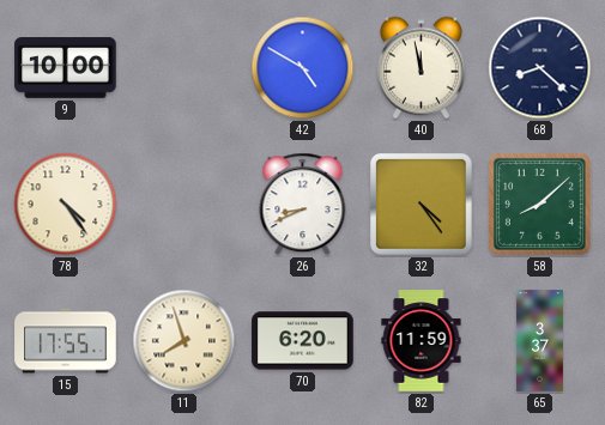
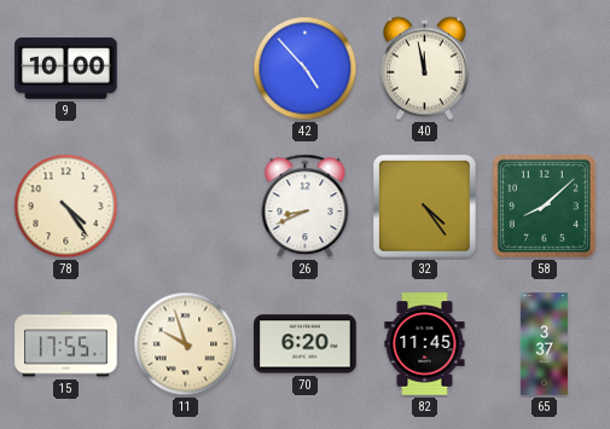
42: 4:50 -> 4:53
68: 8:22 -> none
11: 7:57 -> 9:57
82: 11:59 -> 11:45
